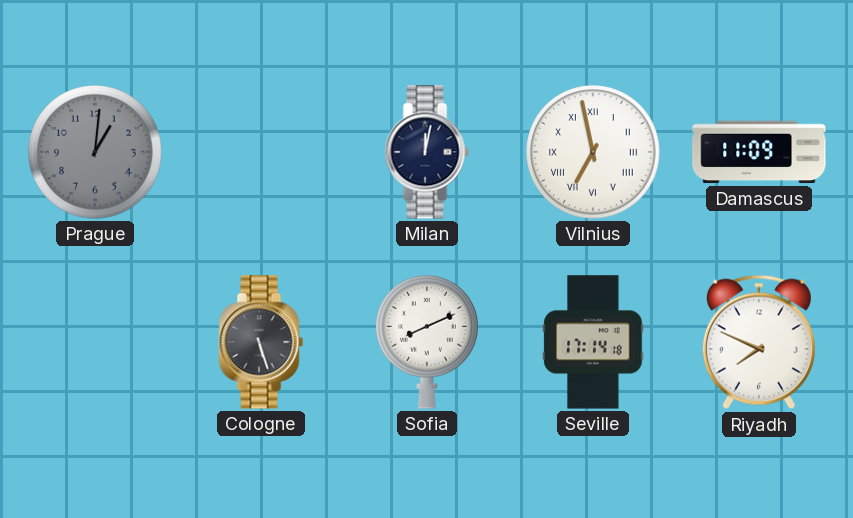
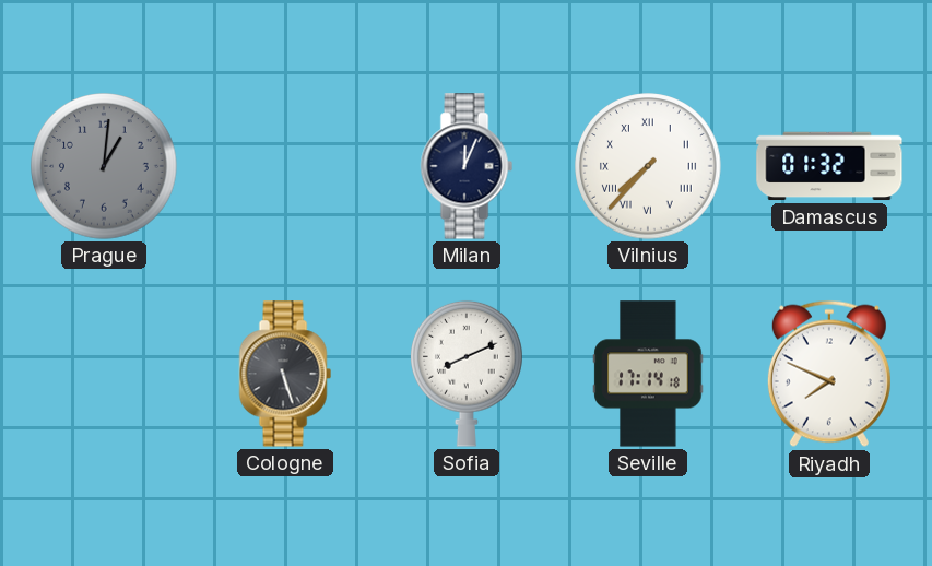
Milan: 12:02 -> 12:04
Vilnius: 6:58 -> 7:37
Damascus: 11:09 -> 01:32
